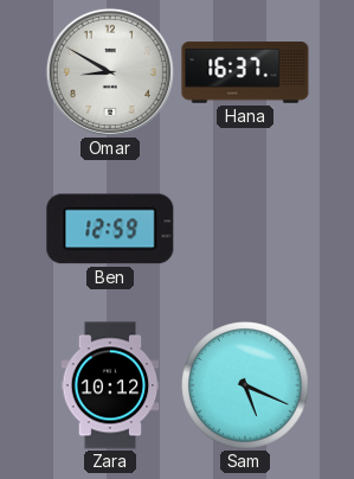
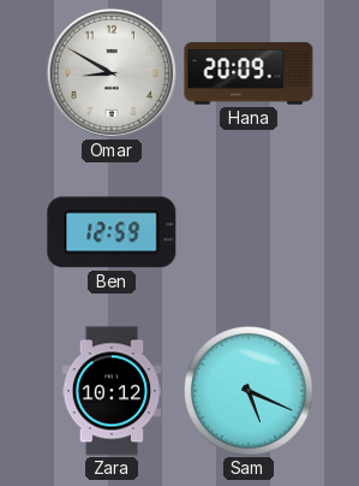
Hana: 16:37 -> 20:09
